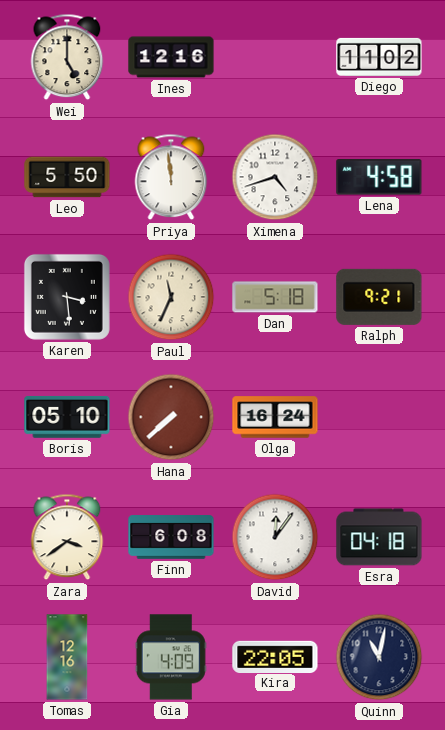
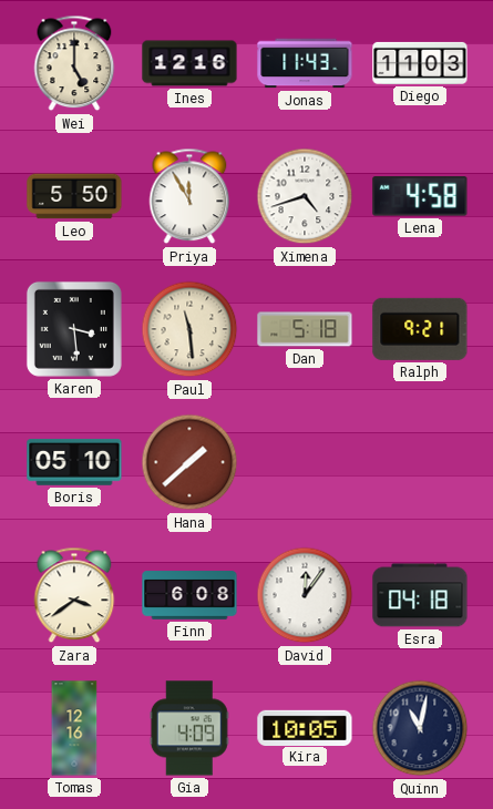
Jonas: none -> 11:43
Diego: 11:02 -> 11:03
Priya: 11:59 -> 11:55
Paul: 11:34 -> 11:29
Hana: 7:38 -> 1:38
Olga: 16:24 -> none
Kira: 22:05 -> 10:05
